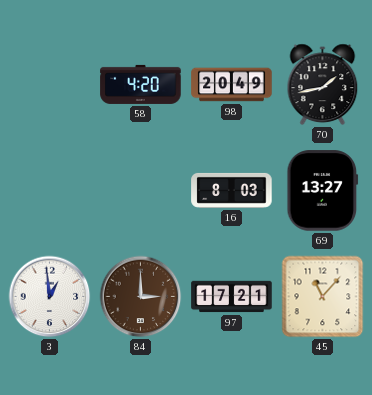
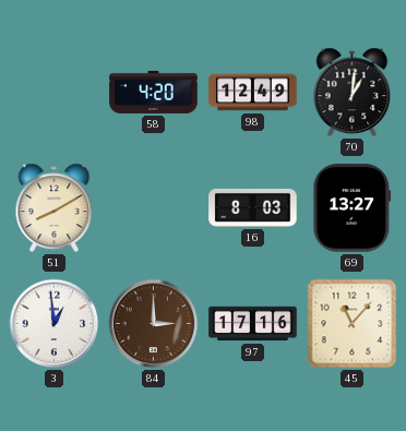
98: 20:49 -> 12:49
70: 1:43 -> 1:01
51: none -> 8:10
97: 17:21 -> 17:16
